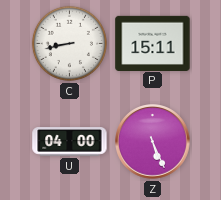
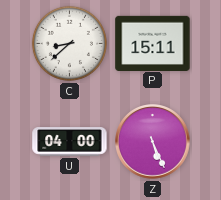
C: 8:43 -> 8:38
